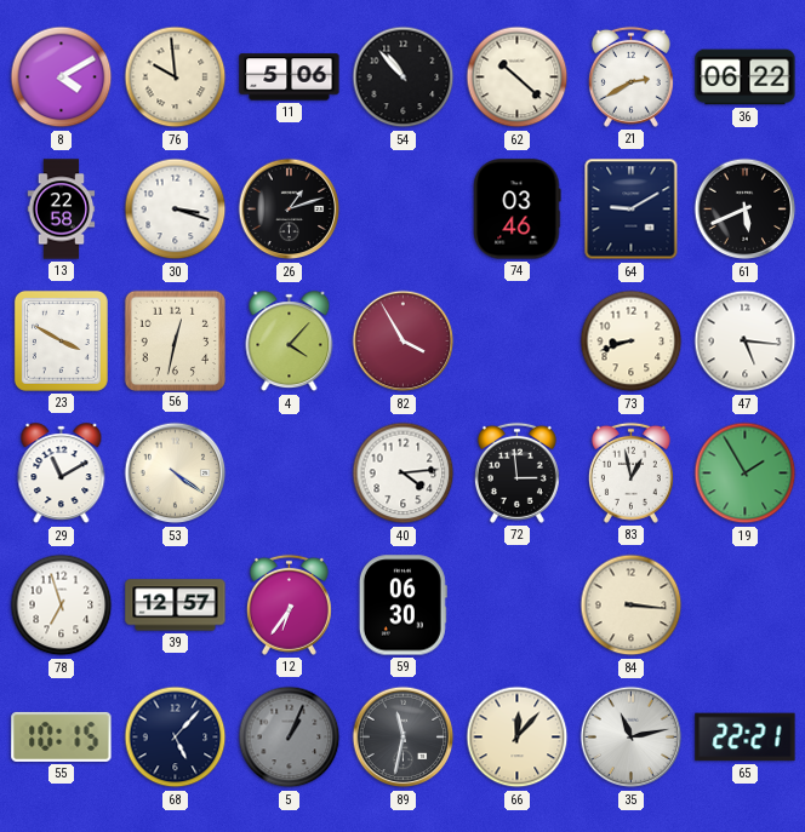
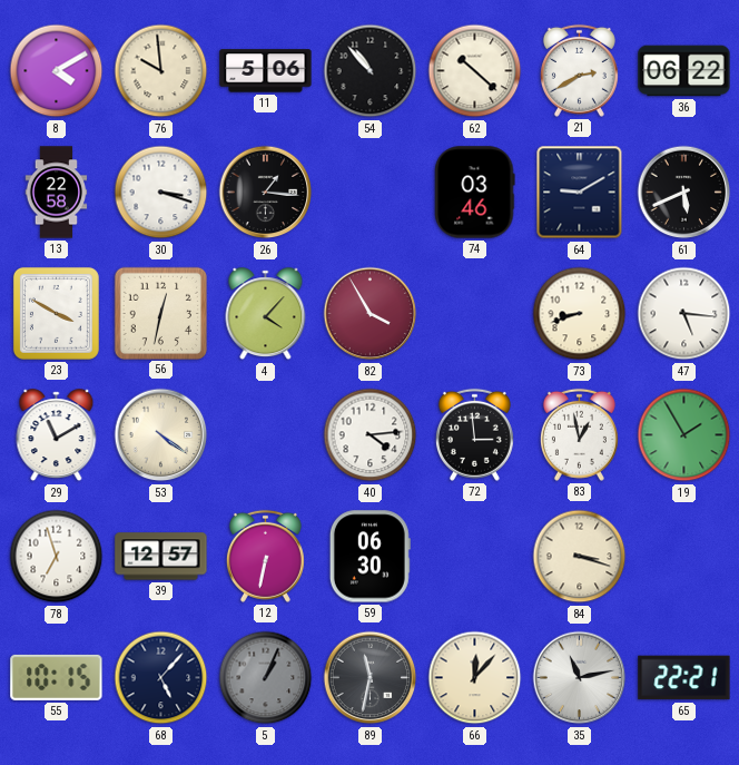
26: 1:12 -> 1:16
12: 6:36 -> 6:32
84: 3:16 -> 3:18
